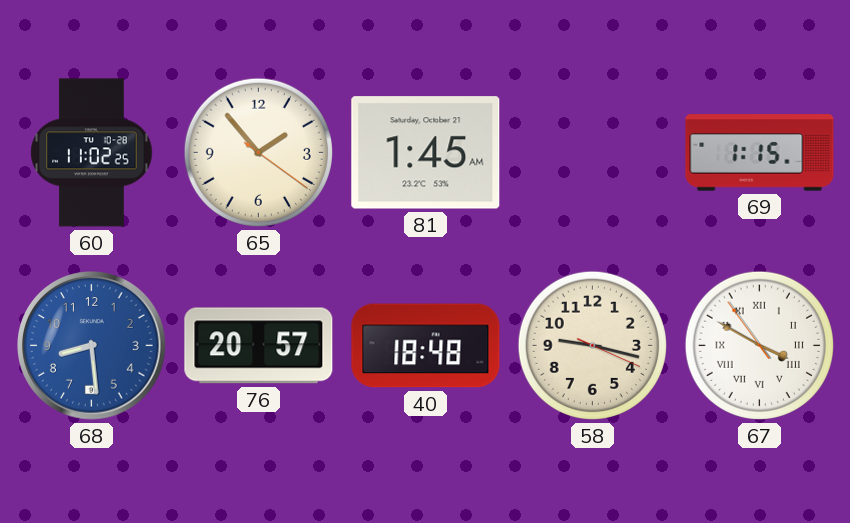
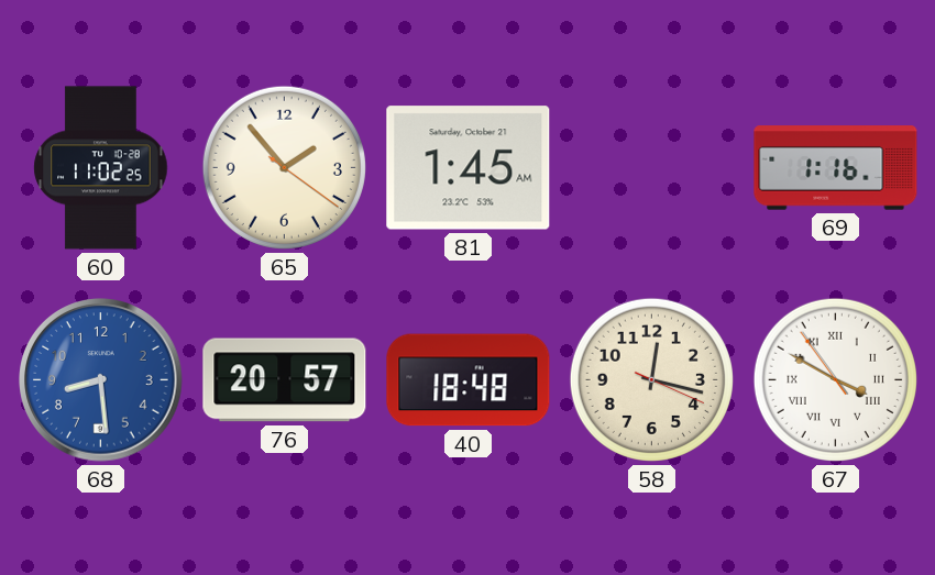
69: 1:15 -> 1:16
58: 9:17 -> 12:17
